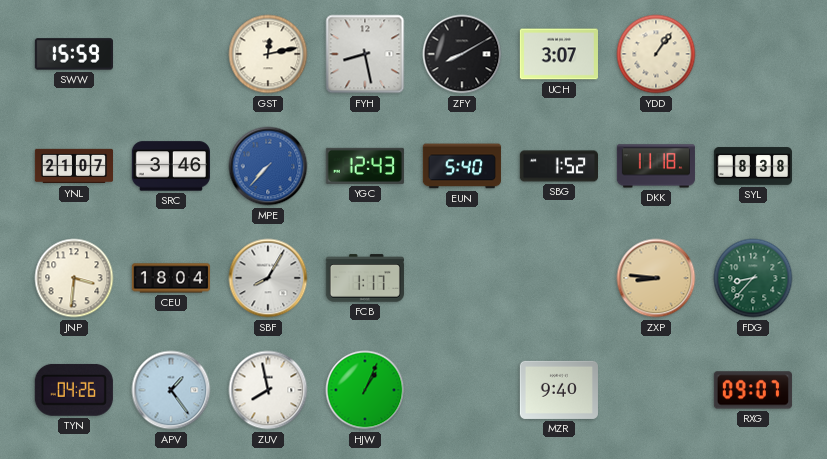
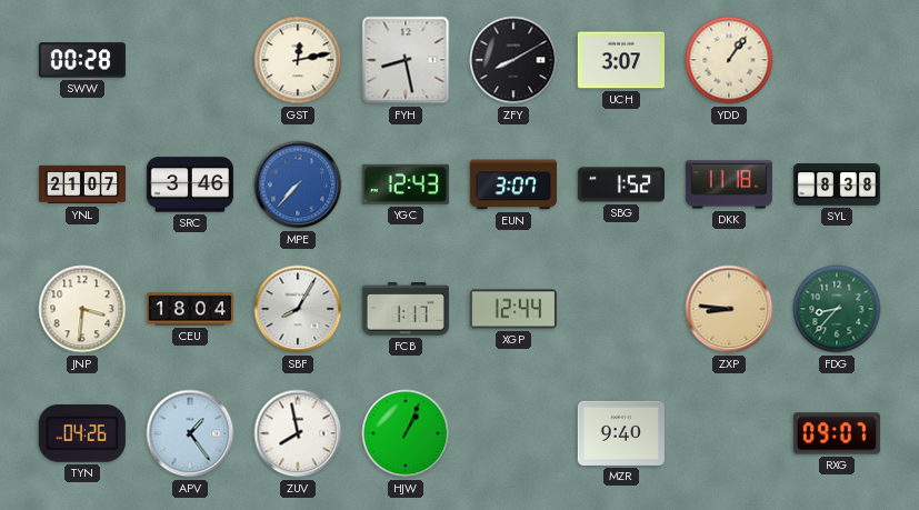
SWW: 15:59 -> 00:28
EUN: 5:40 -> 3:07
XGP: none -> 12:44
